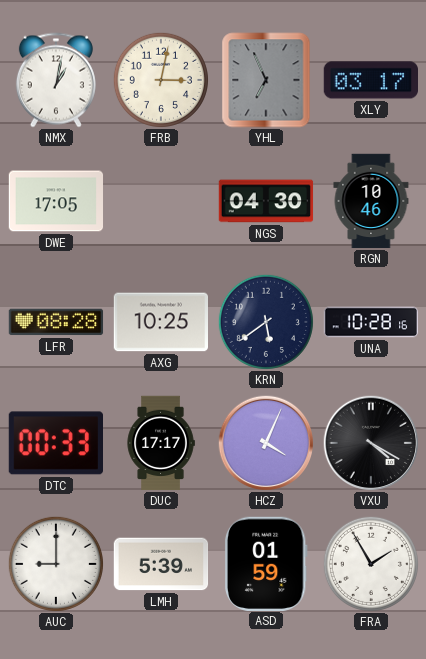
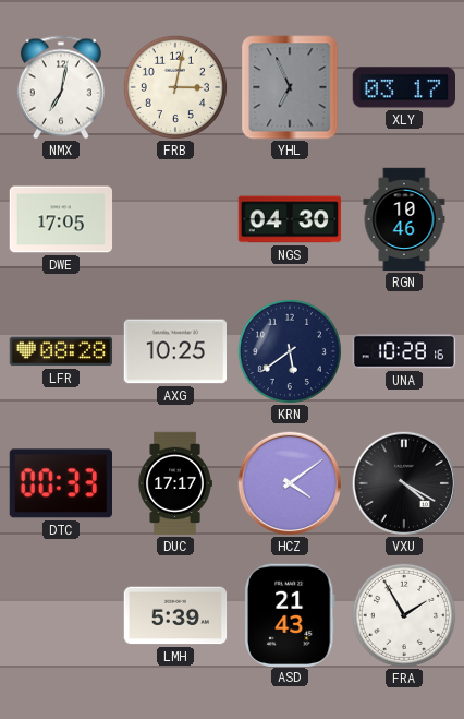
NMX: 1:02 -> 7:02
HCZ: 4:04 -> 4:09
AUC: 9:00 -> none
ASD: 01:59 -> 21:43
